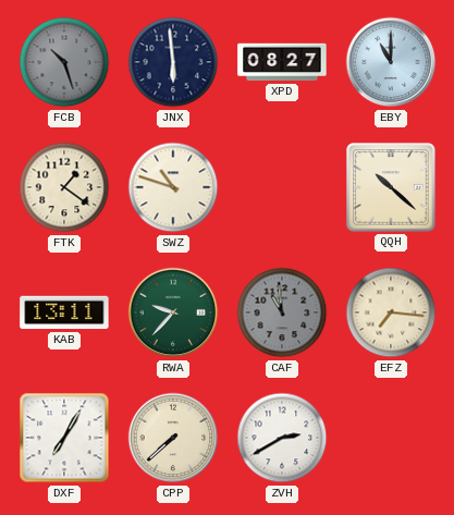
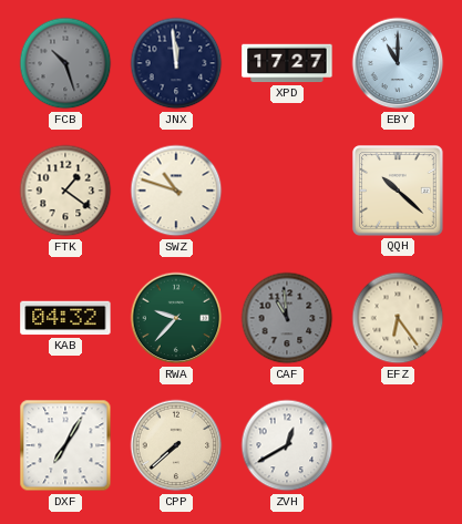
JNX: 5:59 -> 11:59
XPD: 08:27 -> 17:27
KAB: 13:11 -> 04:32
EFZ: 7:16 -> 6:24
ZVH: 2:40 -> 12:40
